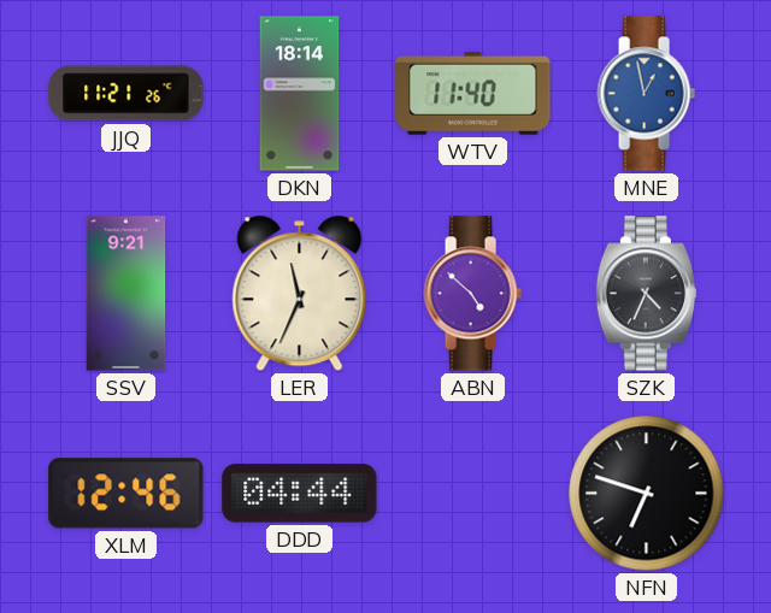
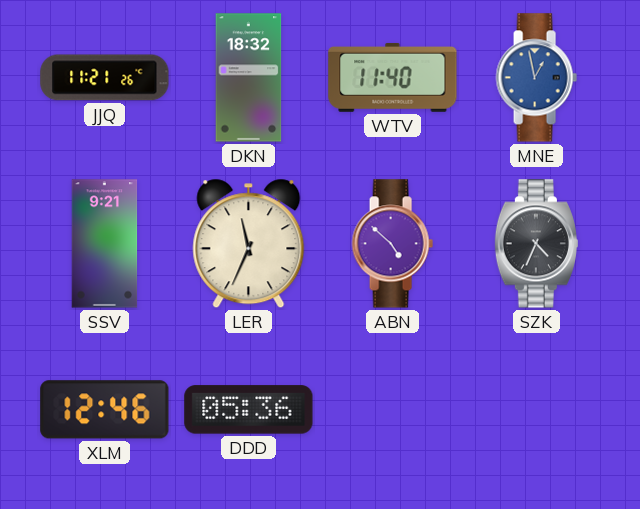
DKN: 18:14 -> 18:32
DDD: 04:44 -> 05:36
NFN: 6:48 -> none
